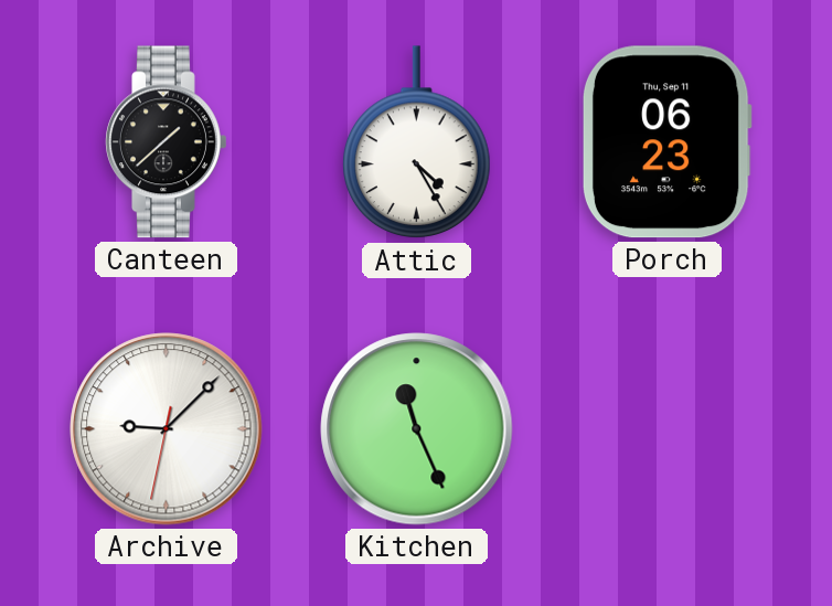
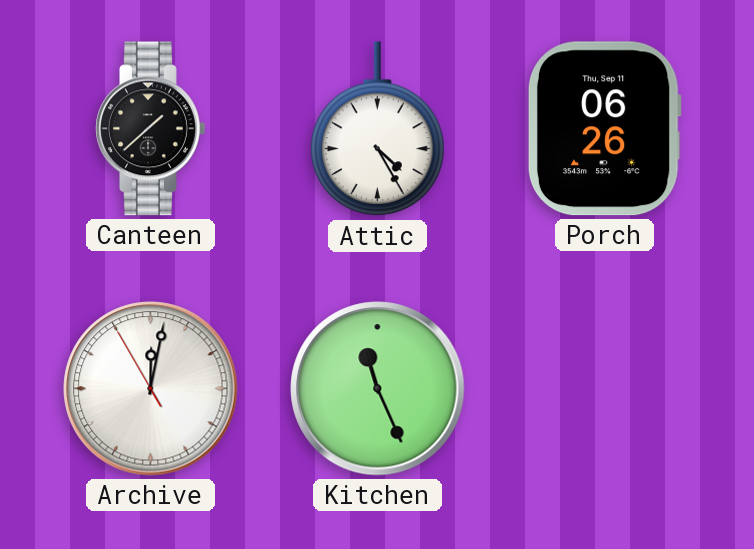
Porch: 06:23 -> 06:26
Archive: 9:07 -> 12:01
